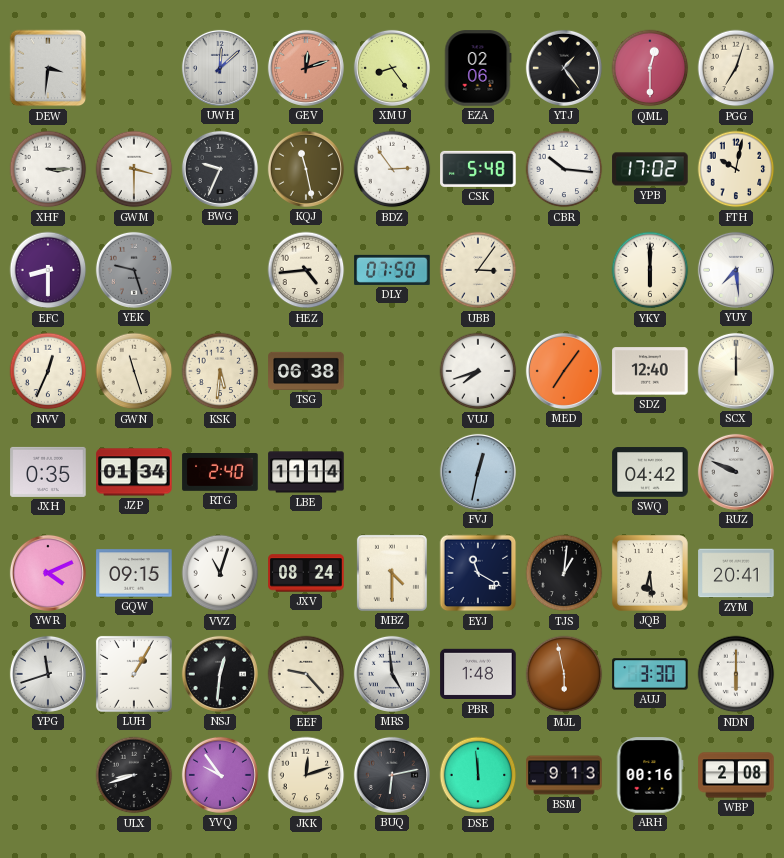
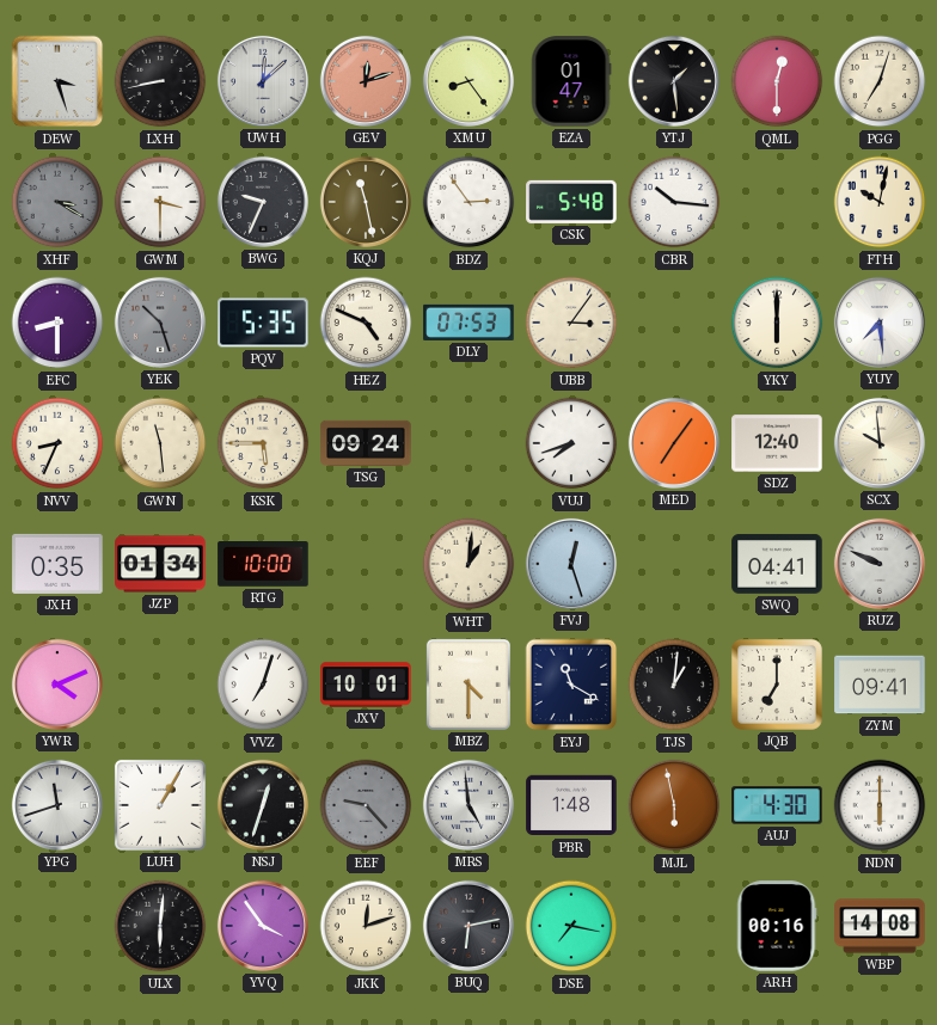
DEW: 3:31 -> 3:27
LXH: none -> 8:43
EZA: 02:06 -> 01:47
YTJ: 1:24 -> 1:29
XHF: 3:15 -> 3:20
XHF dial: white -> grey
YPB: 17:02 -> none
YEK: 9:27 -> 10:27
PQV: none -> 5:35
HEZ: 4:44 -> 4:49
DLY: 07:50 -> 07:53
NVV: 12:34 -> 8:34
GWN: 11:27 -> 11:29
KSK: 5:31 -> 5:45
TSG: 06:38 -> 09:24
SCX: 12:00 -> 9:59
RTG: 2:40 -> 10:00
LBE: 11:14 -> none
WHT: none -> 1:01
FVJ: 12:32 -> 12:27
SWQ: 04:42 -> 04:41
GQW: 09:15 -> none
VVZ: 11:03 -> 7:03
JXV: 08:24 -> 10:01
JQB: 6:29 -> 7:00
ZYM: 20:41 -> 09:41
NSJ: 12:31 -> 12:33
EEF dial: cream -> grey
AUJ: 3:30 -> 4:30
ULX: 8:42 -> 6:01
YVQ: 9:54 -> 3:54
DSE: 11:59 -> 7:17
BSM: 9:13 -> none
WBP: 2:08 -> 14:08
